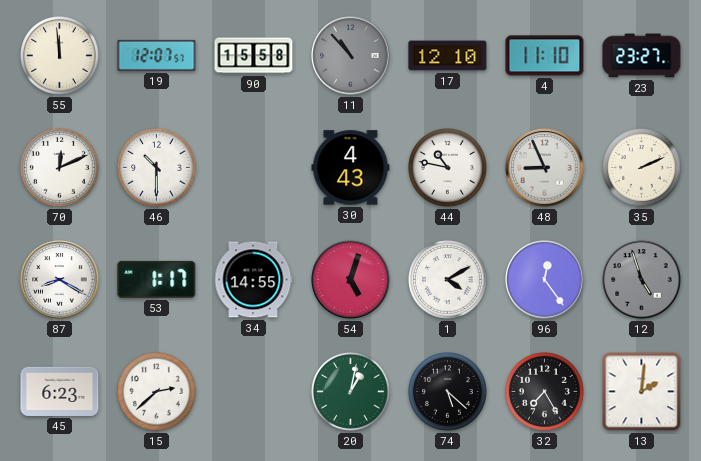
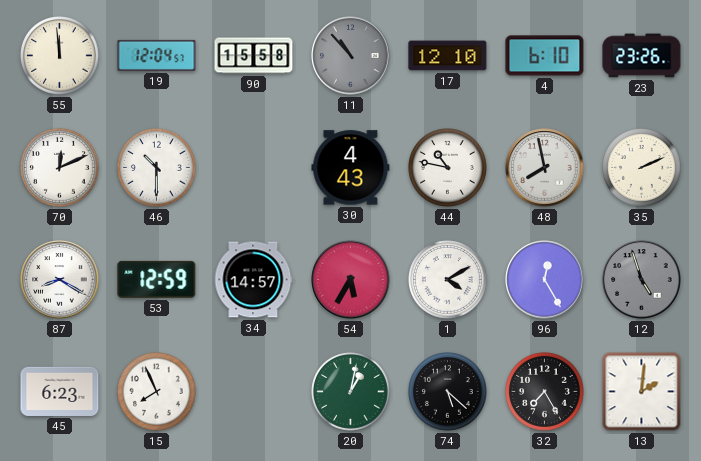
19: 12:07 -> 12:04
4: 11:10 -> 6:10
23: 23:27 -> 23:26
48: 8:56 -> 7:58
53: 1:17 -> 12:59
34: 14:55 -> 14:57
54: 5:03 -> 5:35
96: 12:24 -> 12:25
15: 2:38 -> 7:56
